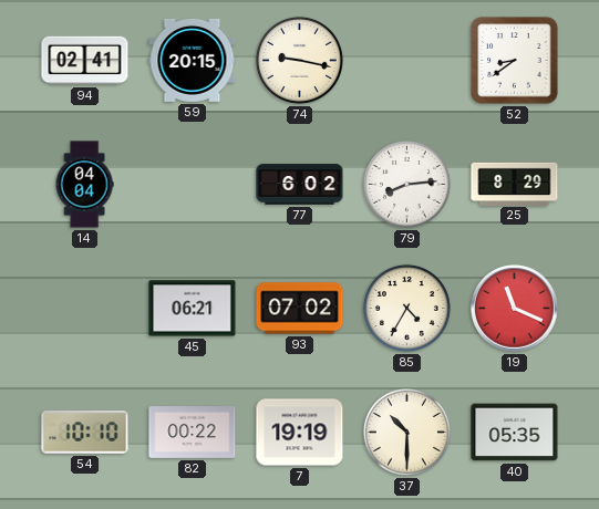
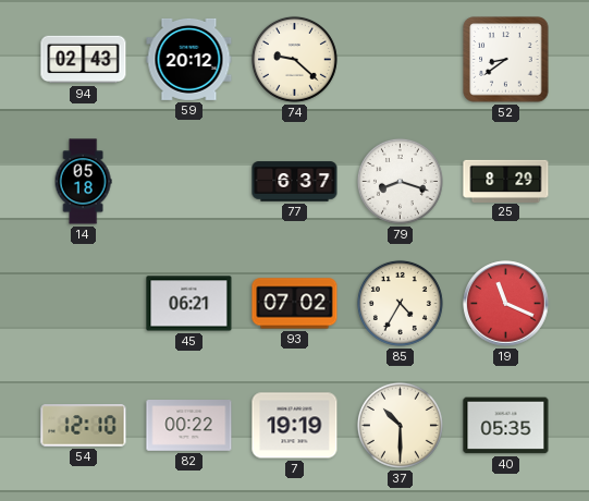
94: 02:41 -> 02:43
59: 20:15 -> 20:12
74: 9:17 -> 9:22
14: 04:04 -> 05:18
77: 6:02 -> 6:37
79: 8:14 -> 8:18
54: 10:10 -> 12:10
